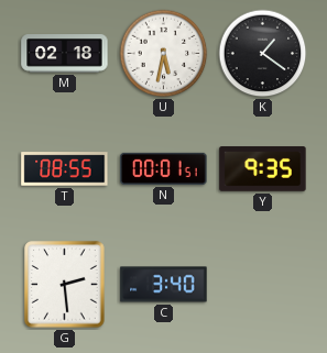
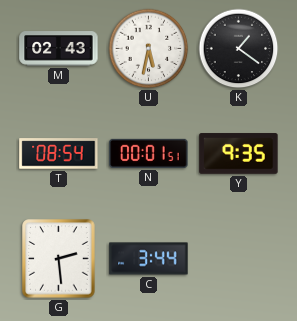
M: 02:18 -> 02:43
T: 08:55 -> 08:54
C: 3:40 -> 3:44
